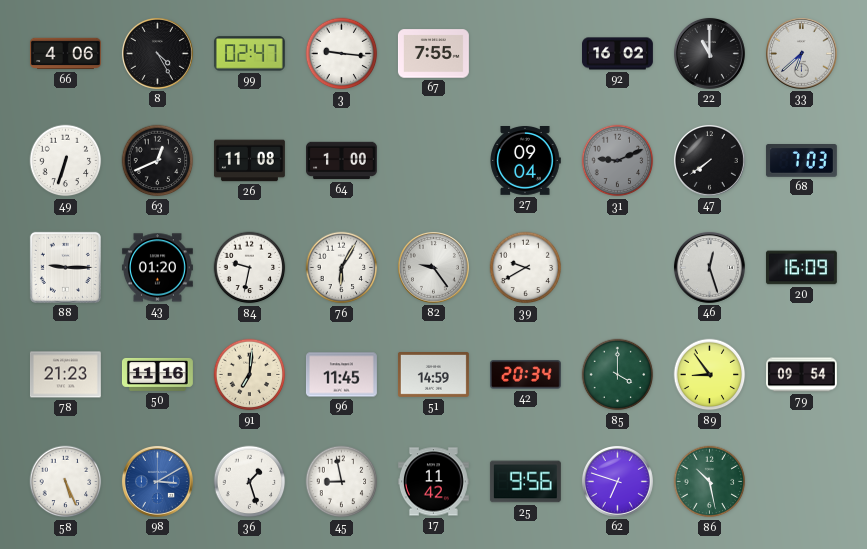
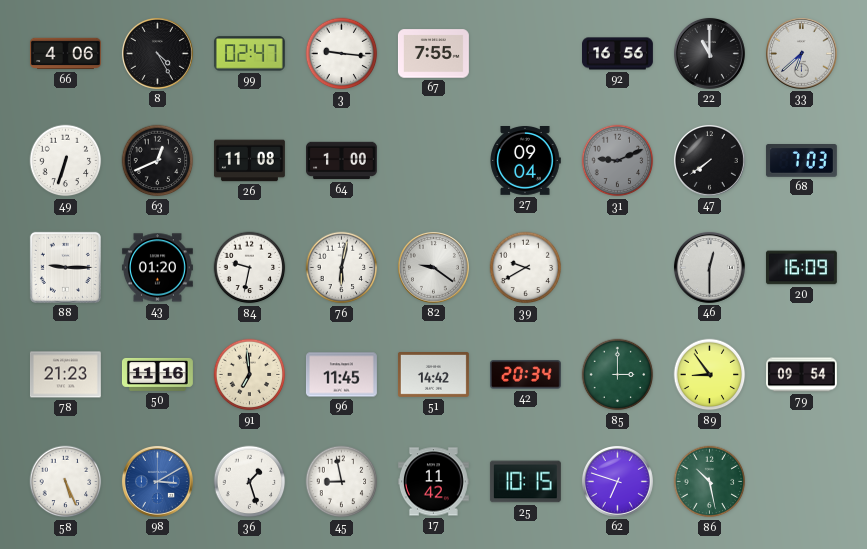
92: 16:02 -> 16:56
76: 6:05 -> 6:02
82: 9:24 -> 9:21
46: 12:27 -> 12:30
91: 7:01 -> 6:59
51: 14:59 -> 14:42
85: 4:00 -> 3:00
25: 9:56 -> 10:15
